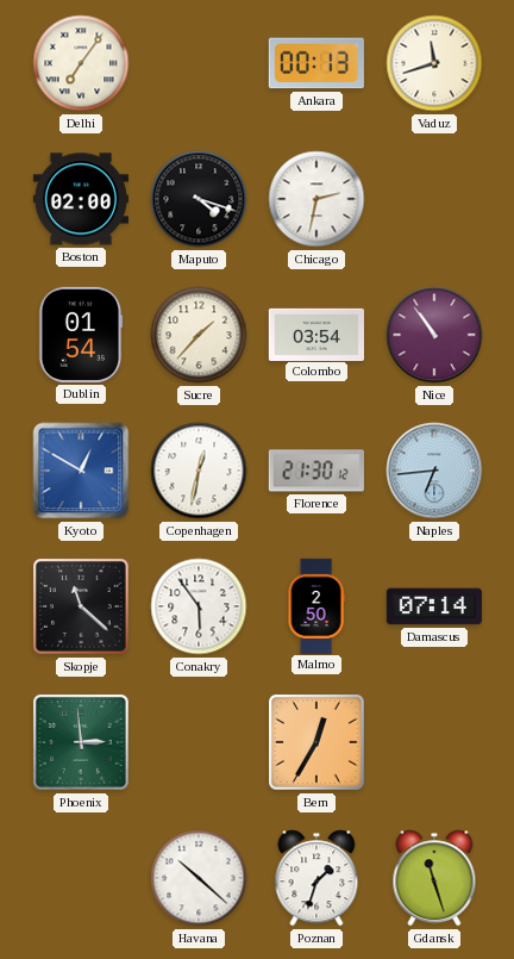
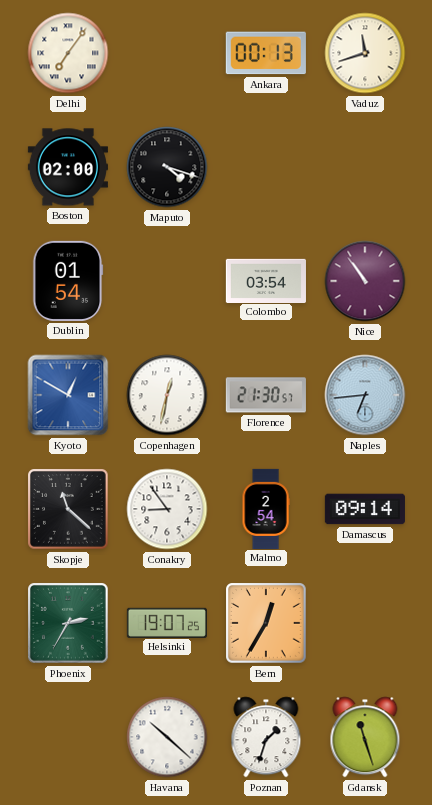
Chicago: 2:32 -> none
Sucre: 1:37 -> none
Florence: 21:30:12 -> 21:30:57
Conakry: 5:54 -> 8:54
Malmo: 2:50 -> 2:54
Damascus: 07:14 -> 09:14
Phoenix: 2:59 -> 2:35
Helsinki: none -> 19:07
